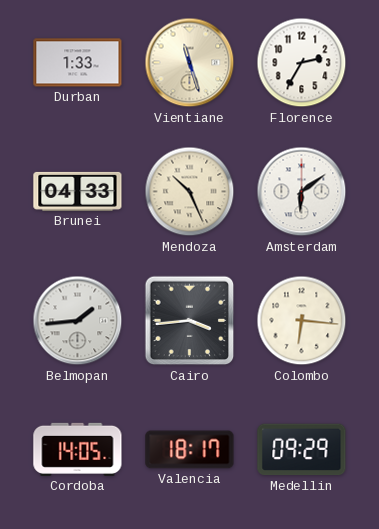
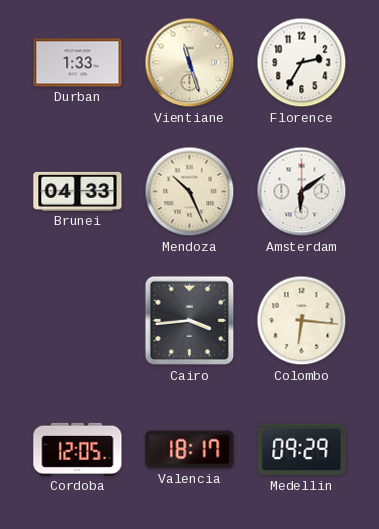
Belmopan: 1:44 -> none
Cordoba: 14:05 -> 12:05
